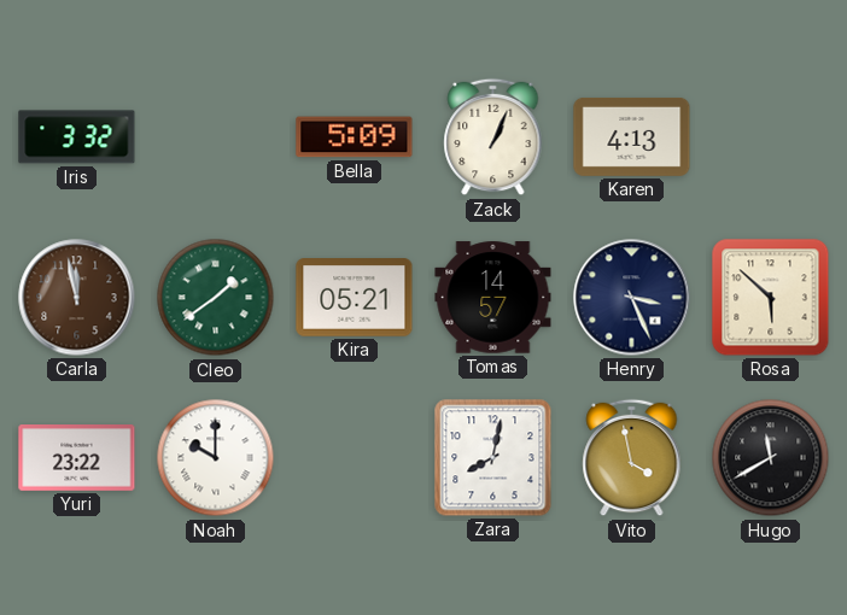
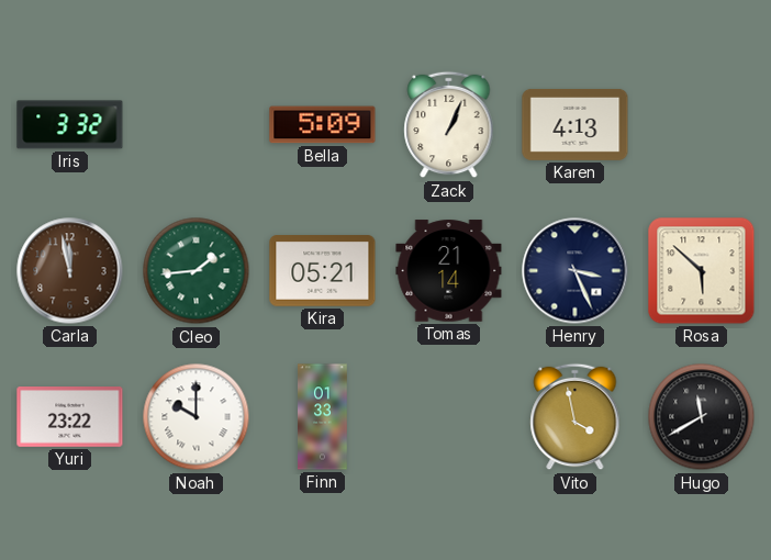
Cleo: 1:39 -> 1:44
Tomas: 14:57 -> 21:14
Finn: none -> 01:33
Zara: 8:02 -> none
